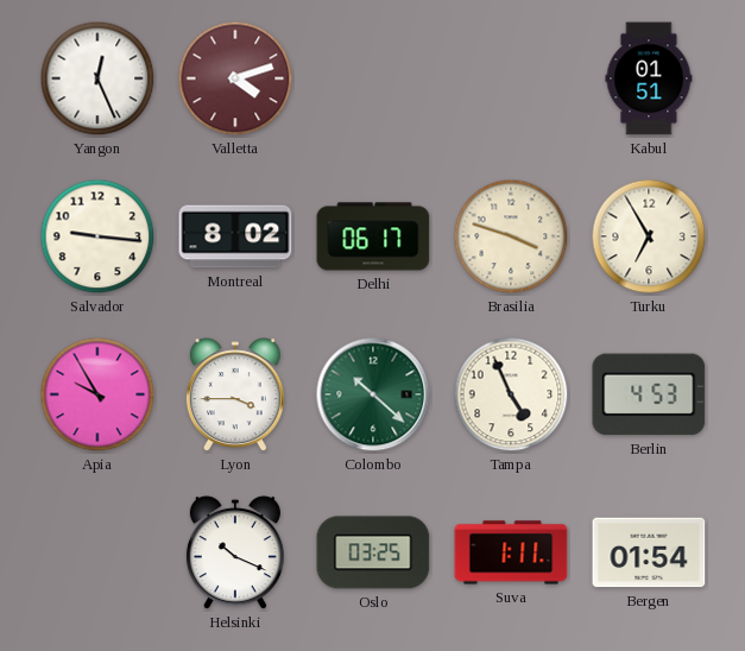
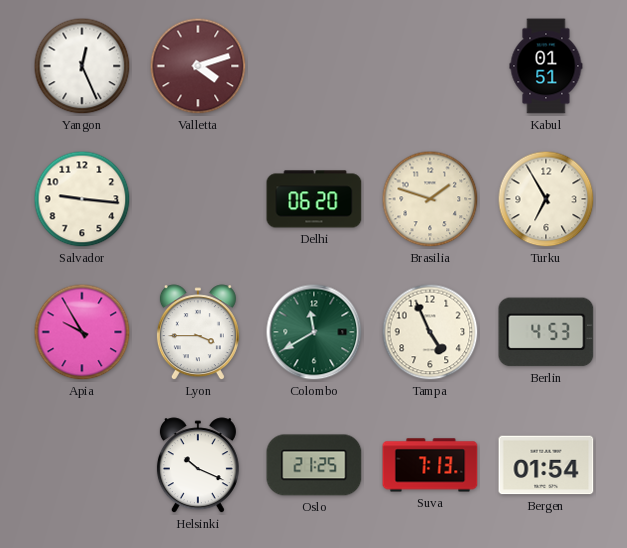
Montreal: 8:02 -> none
Delhi: 06:17 -> 06:20
Brasilia: 3:48 -> 1:48
Colombo: 10:22 -> 11:40
Oslo: 03:25 -> 21:25
Suva: 1:11 -> 7:13
